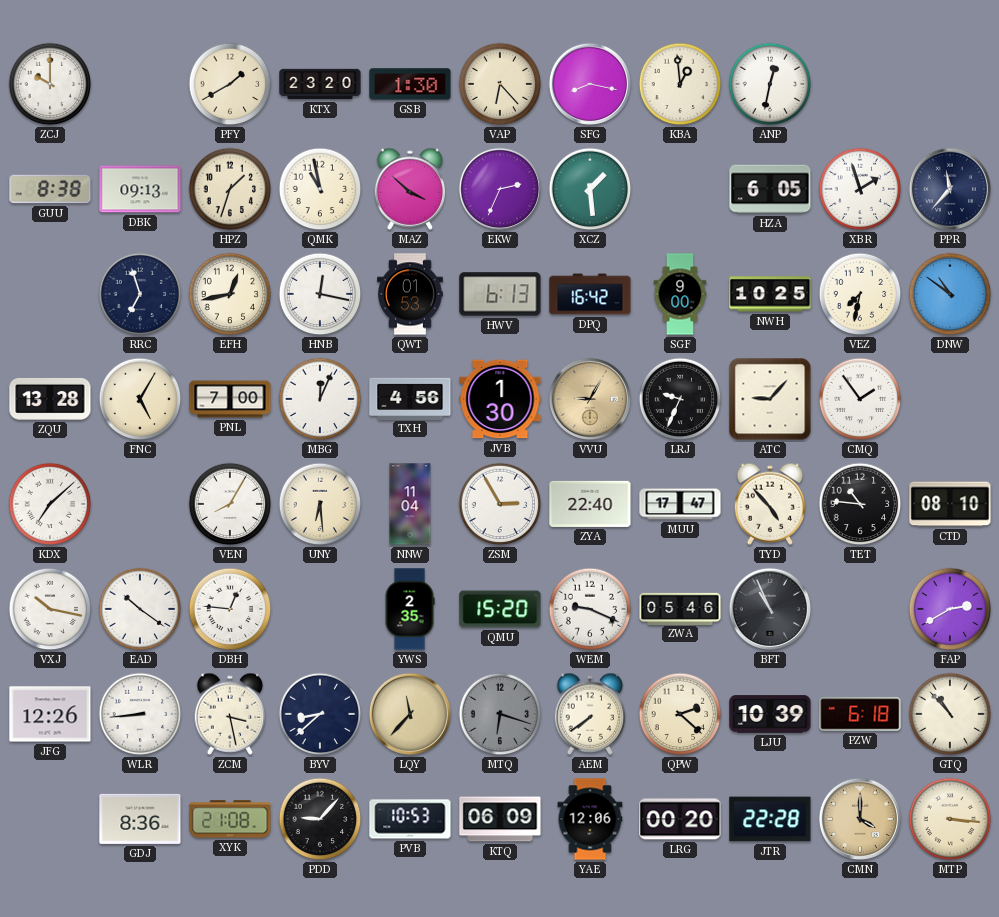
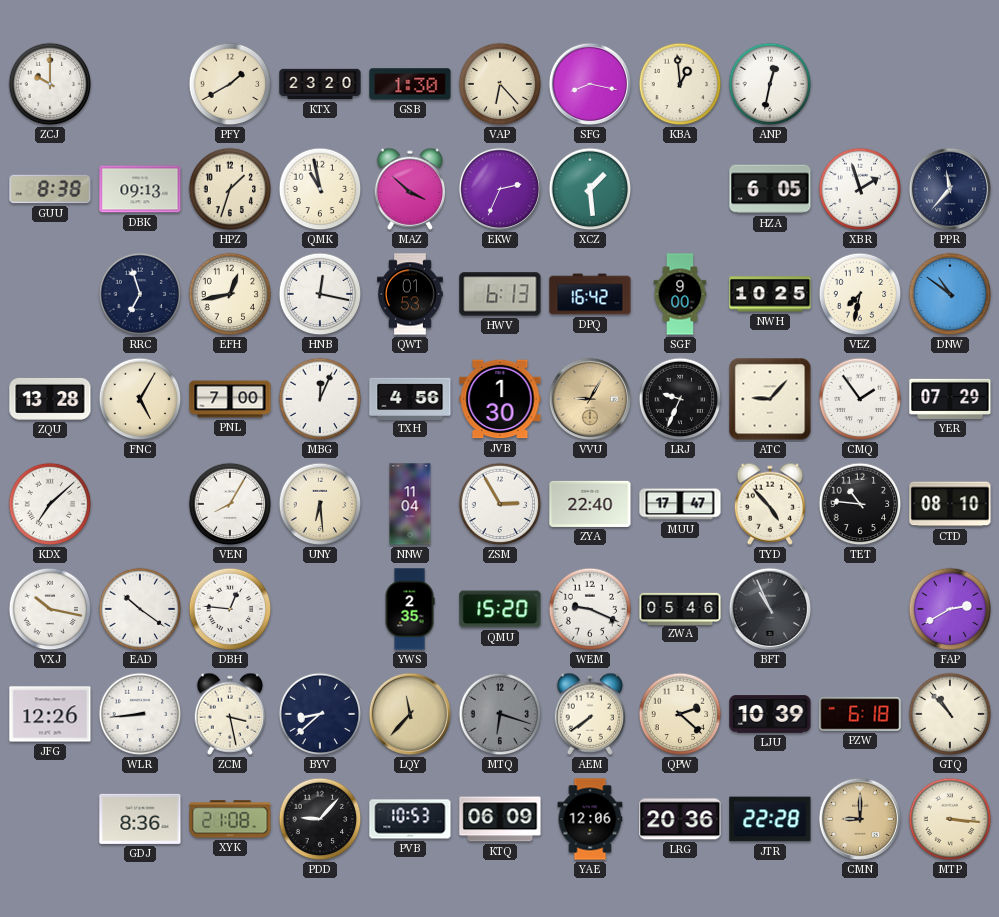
YER: none -> 07:29
LRG: 00:20 -> 20:36
CMN: 4:00 -> 9:00
